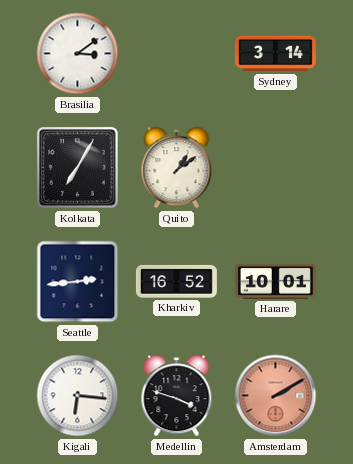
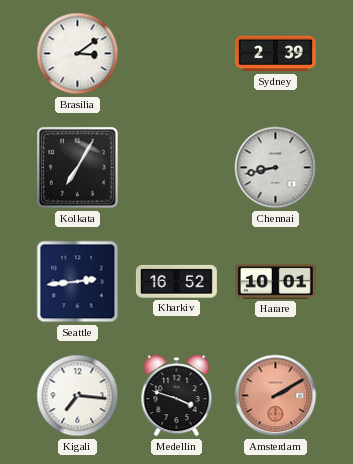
Sydney: 3:14 -> 2:39
Quito: 1:09 -> none
Chennai: none -> 8:43
Kigali: 6:16 -> 7:16
